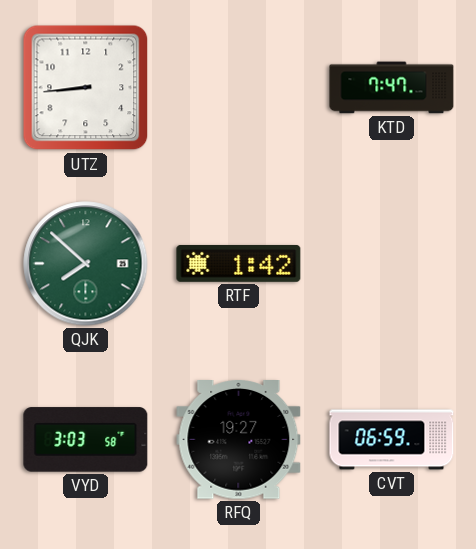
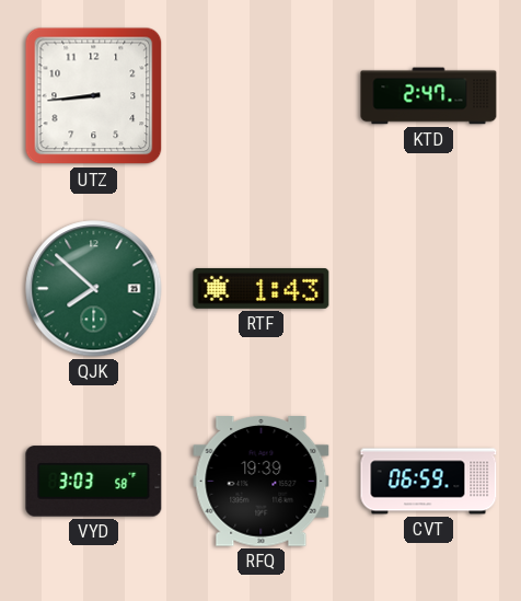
KTD: 7:47 -> 2:47
RTF: 1:42 -> 1:43
RFQ: 19:27 -> 19:39
